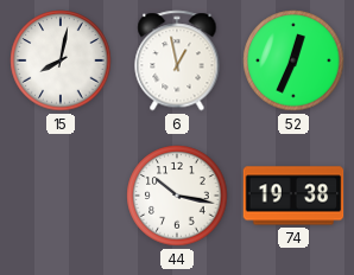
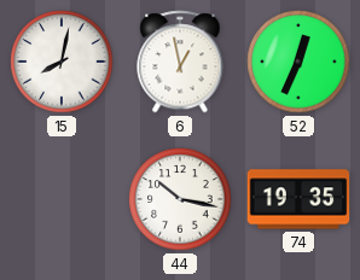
74: 19:38 -> 19:35
